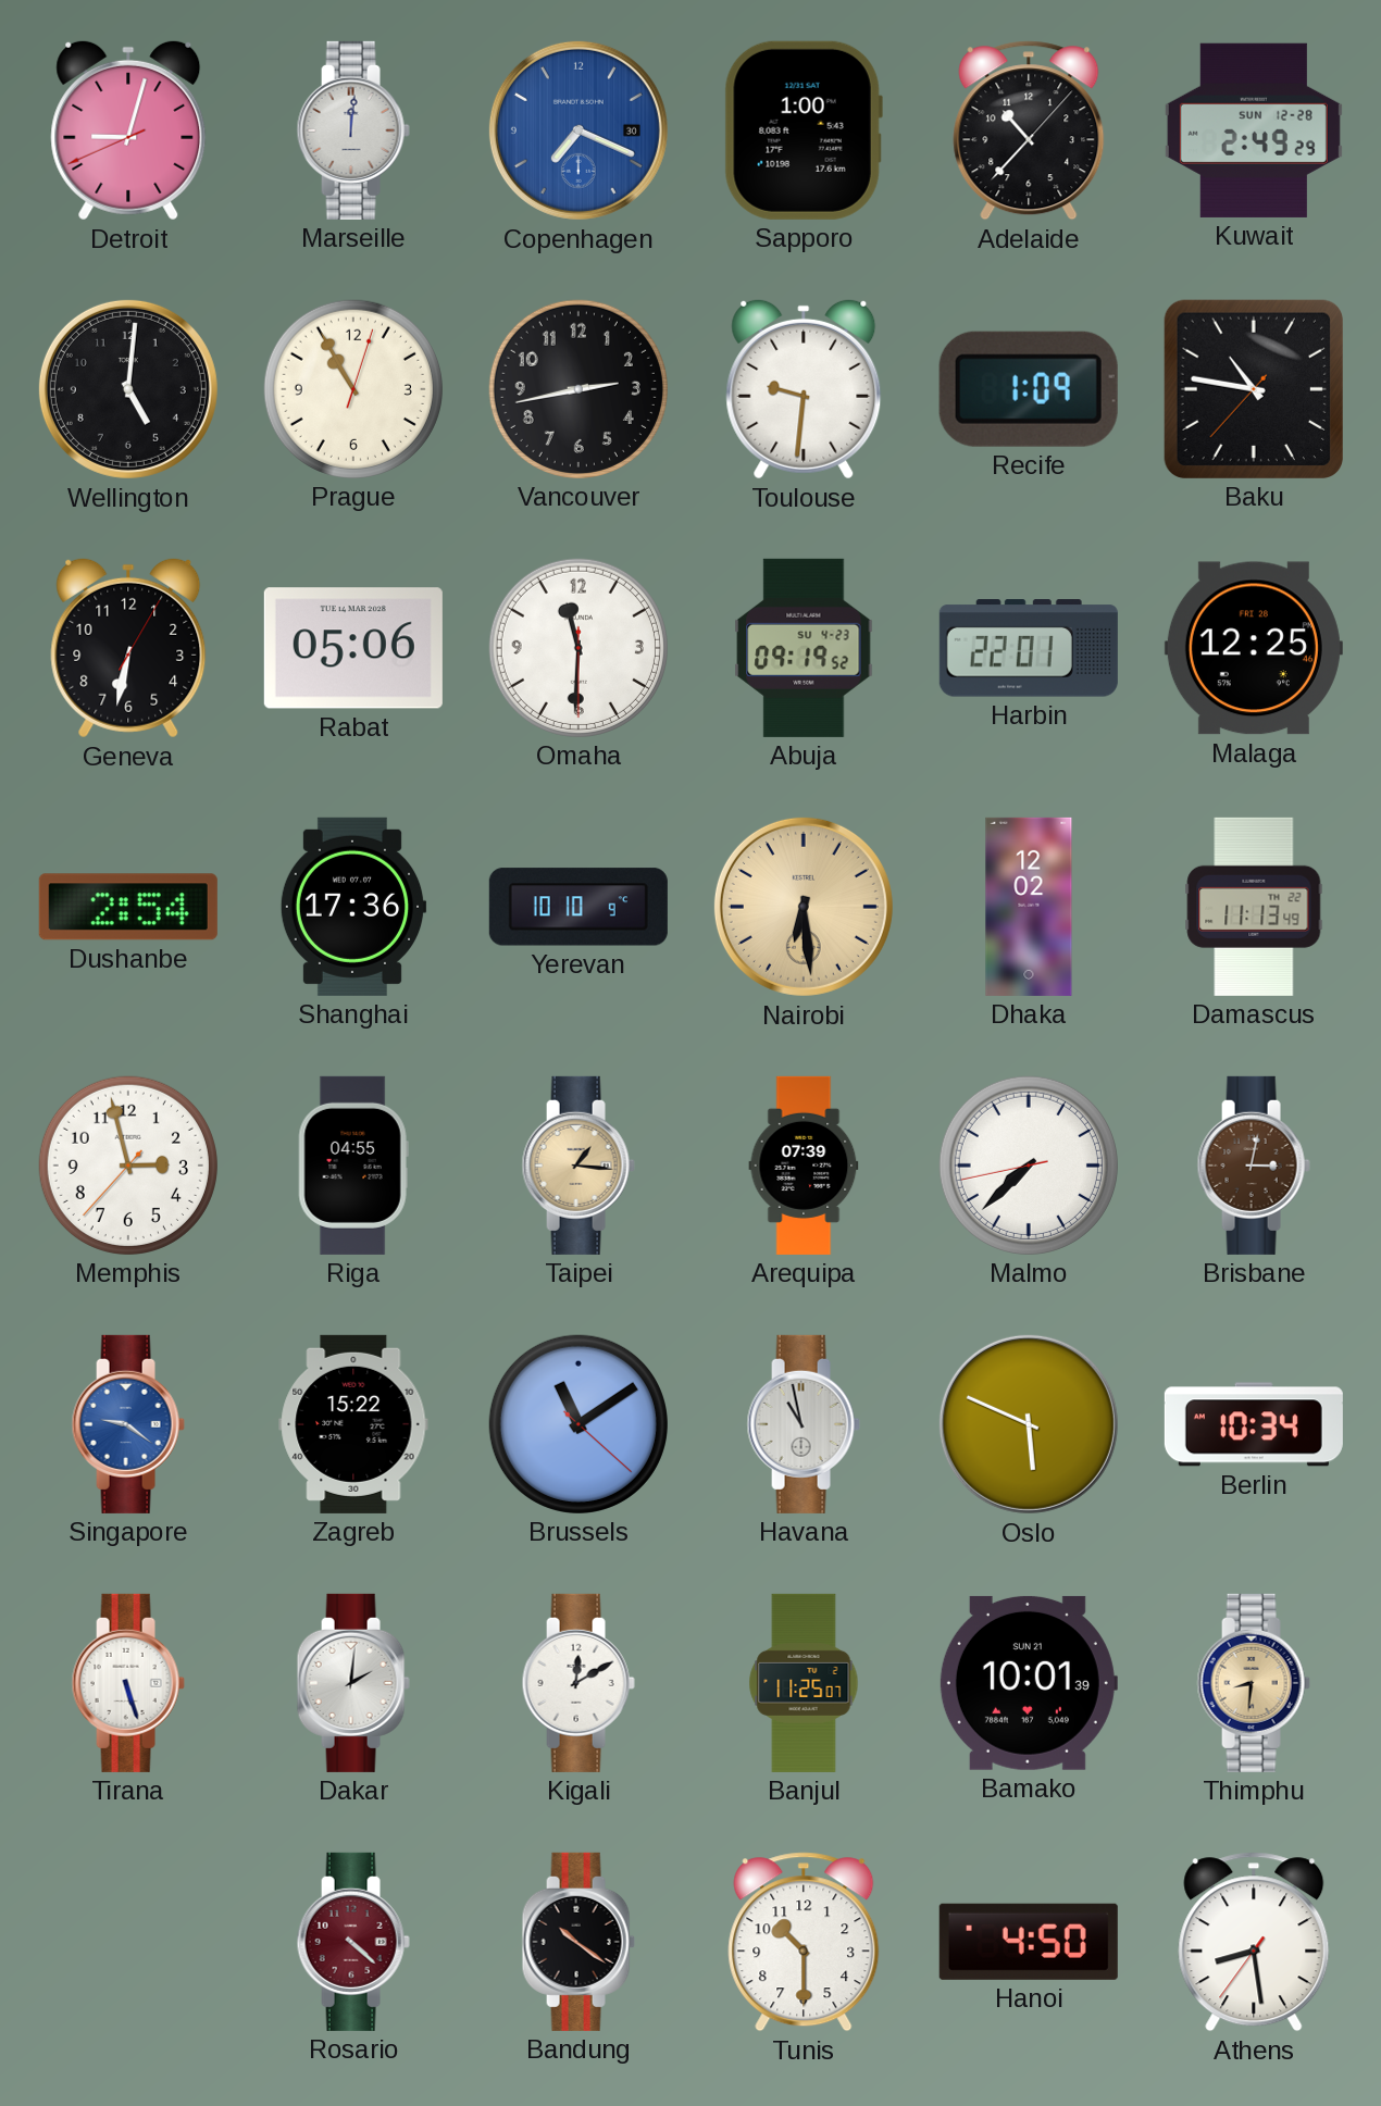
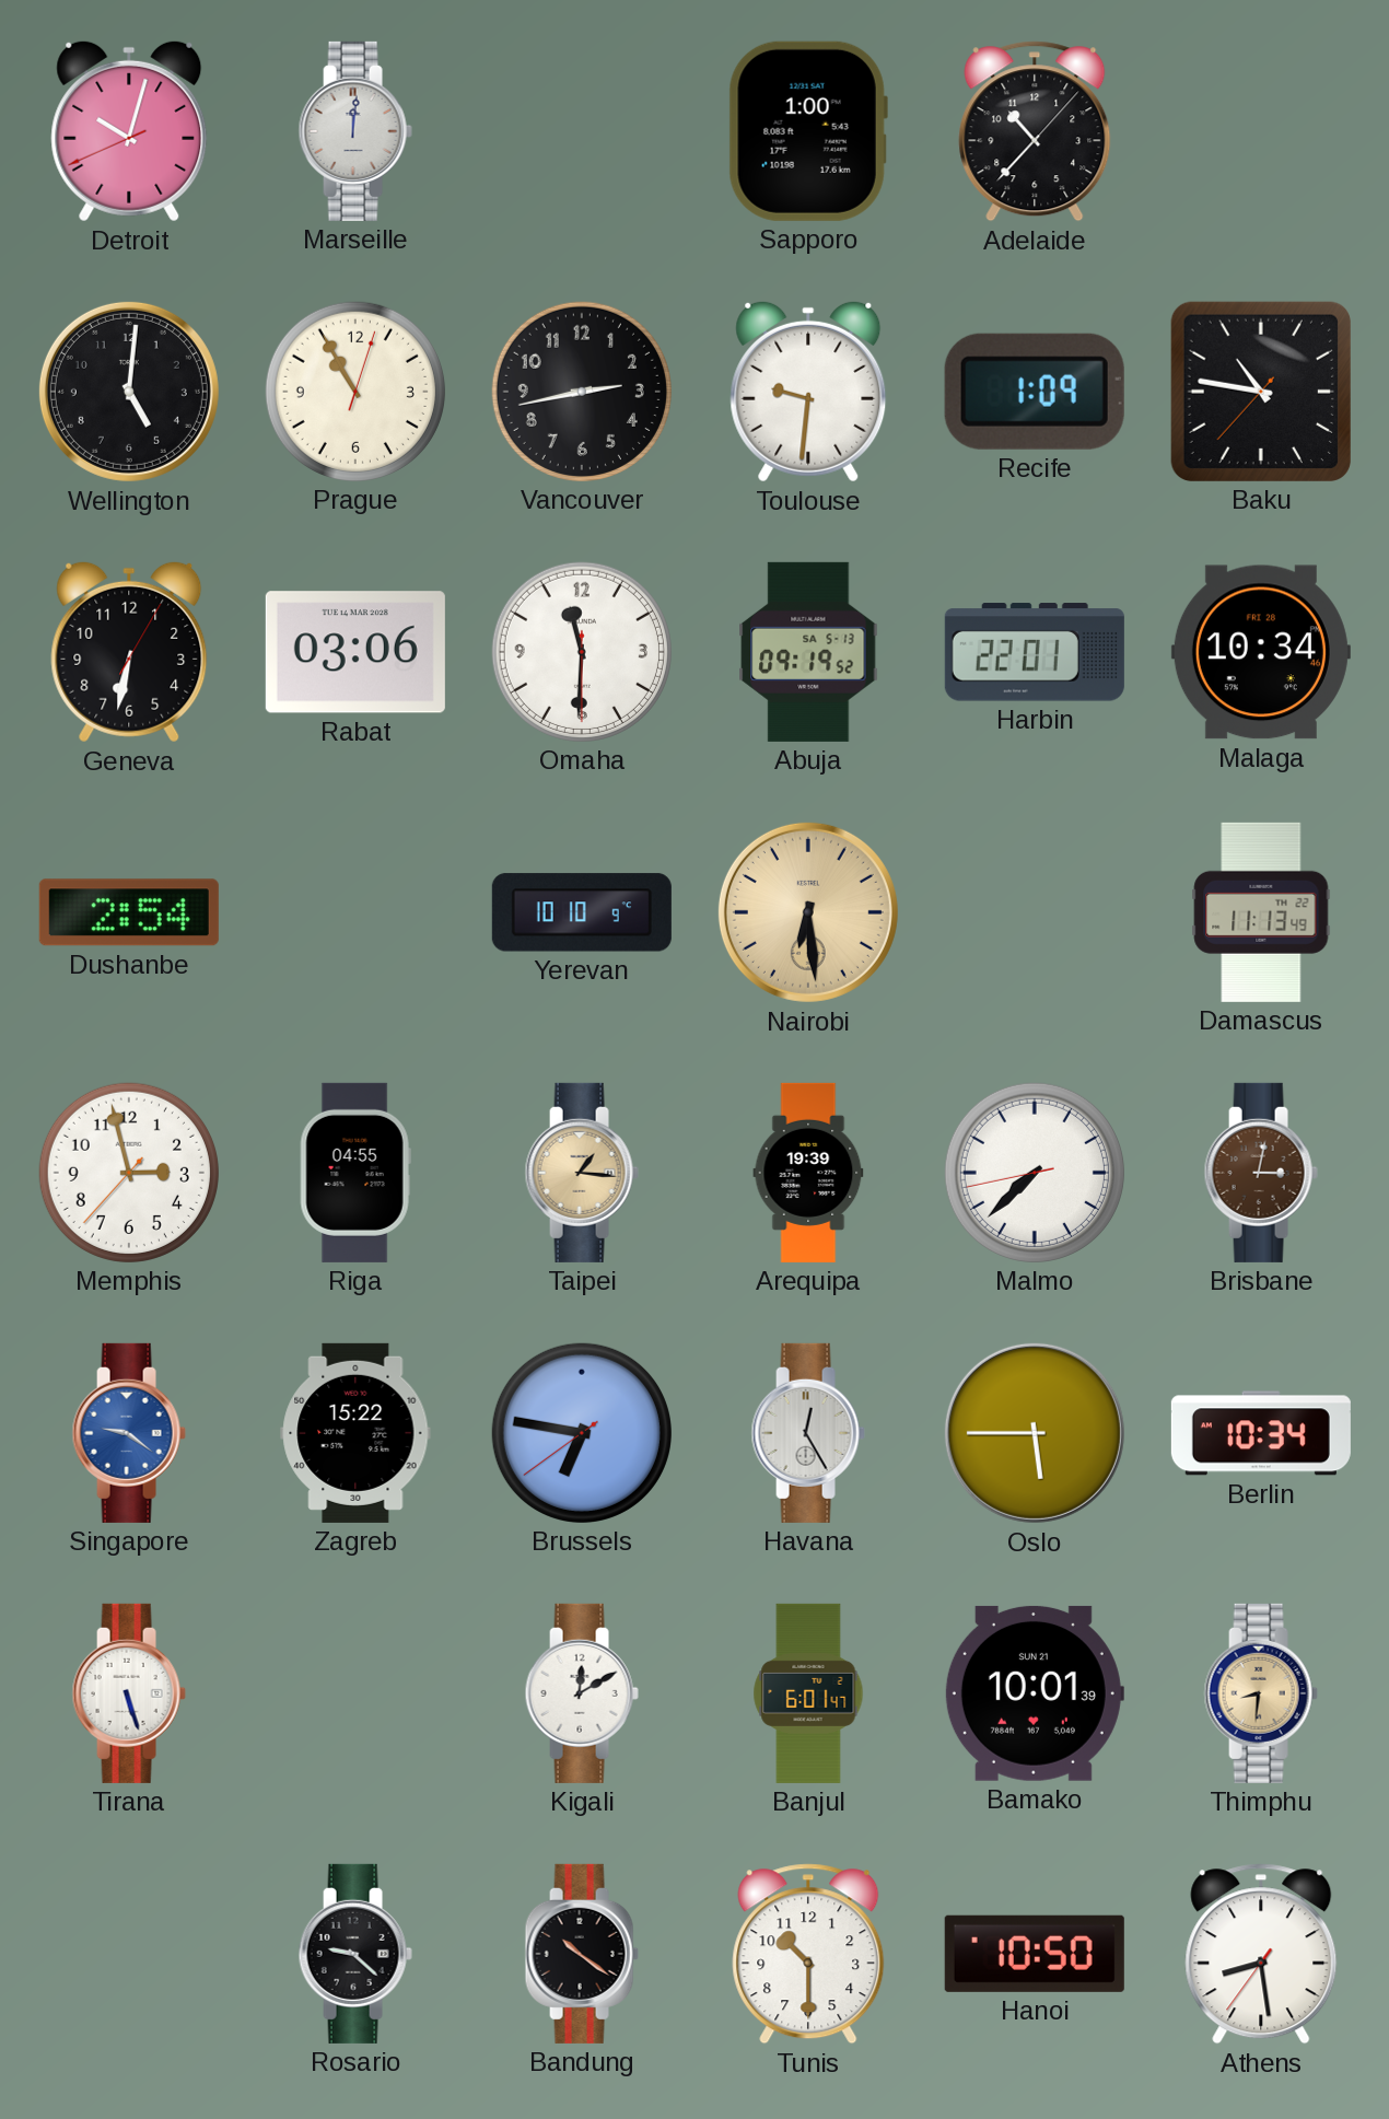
Detroit: 9:02 -> 10:02
Copenhagen: 7:19 -> none
Kuwait: 2:49 -> none
Rabat: 05:06 -> 03:06
Abuja date: SU 4-23 -> SA 5-13
Malaga: 12:25 -> 10:34
Shanghai: 17:36 -> none
Dhaka: 12:02 -> none
Arequipa: 07:39 -> 19:39
Brussels: 11:09 -> 6:46
Havana: 10:58 -> 12:25
Oslo: 5:49 -> 5:45
Dakar: 2:01 -> none
Banjul: 11:25 -> 6:01
Rosario: 4:22 -> 9:22
Rosario dial: burgundy -> black
Hanoi: 4:50 -> 10:50
